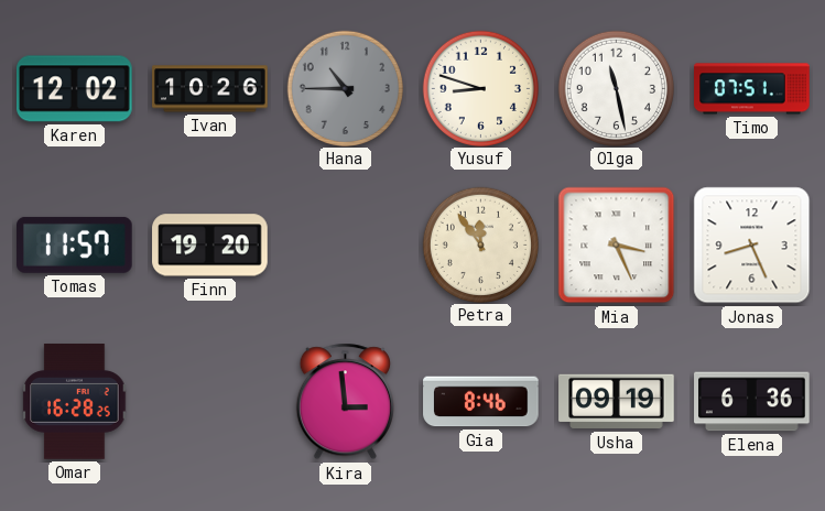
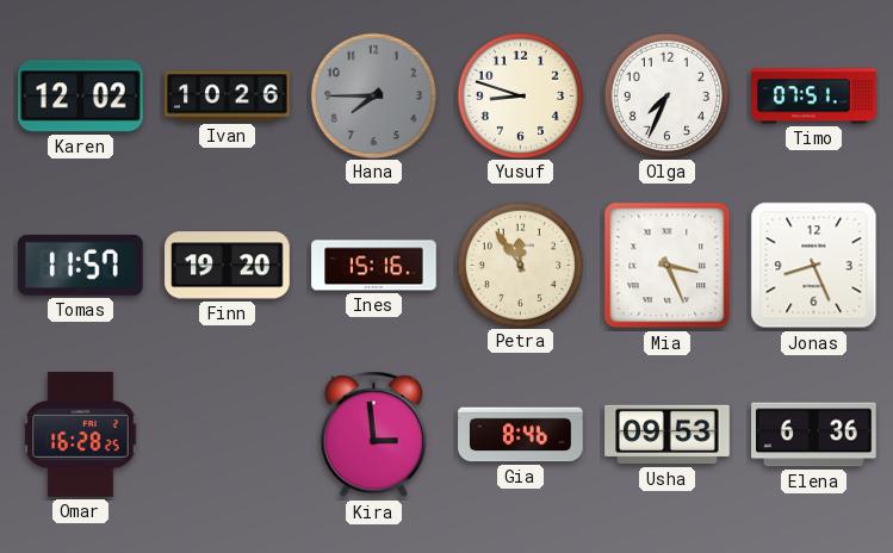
Hana: 10:45 -> 7:45
Olga: 11:28 -> 7:34
Ines: none -> 15:16
Usha: 09:19 -> 09:53
